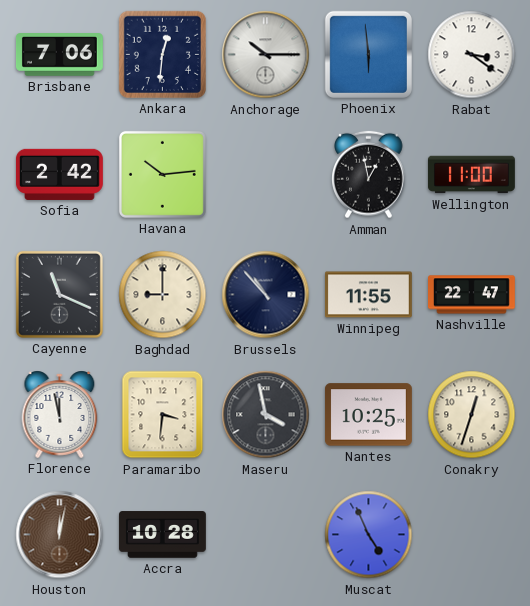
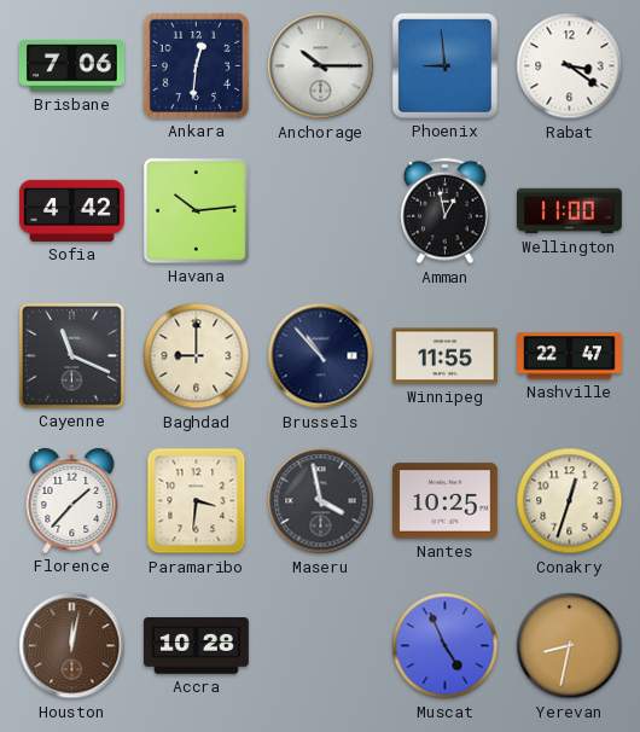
Phoenix: 5:59 -> 8:59
Sofia: 2:42 -> 4:42
Florence: 11:58 -> 1:37
Yerevan: none -> 8:32
